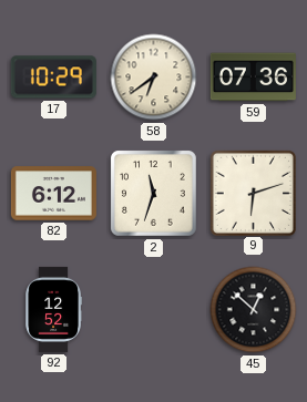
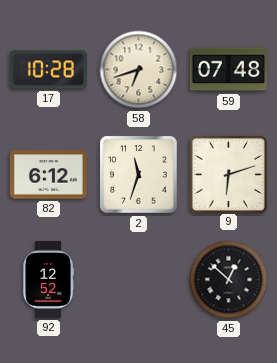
17: 10:29 -> 10:28
58: 6:39 -> 6:42
59: 07:36 -> 07:48
